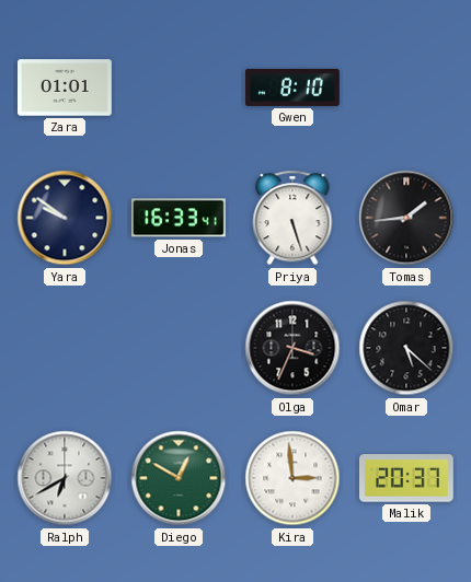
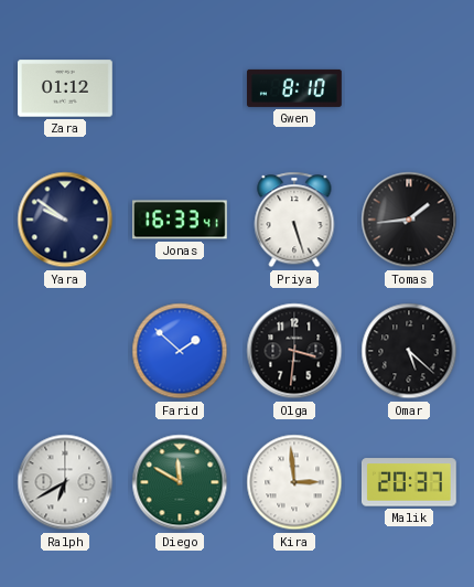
Zara: 01:01 -> 01:12
Farid: none -> 1:52
Olga: 3:34 -> 3:31
Diego: 12:50 -> 11:50
